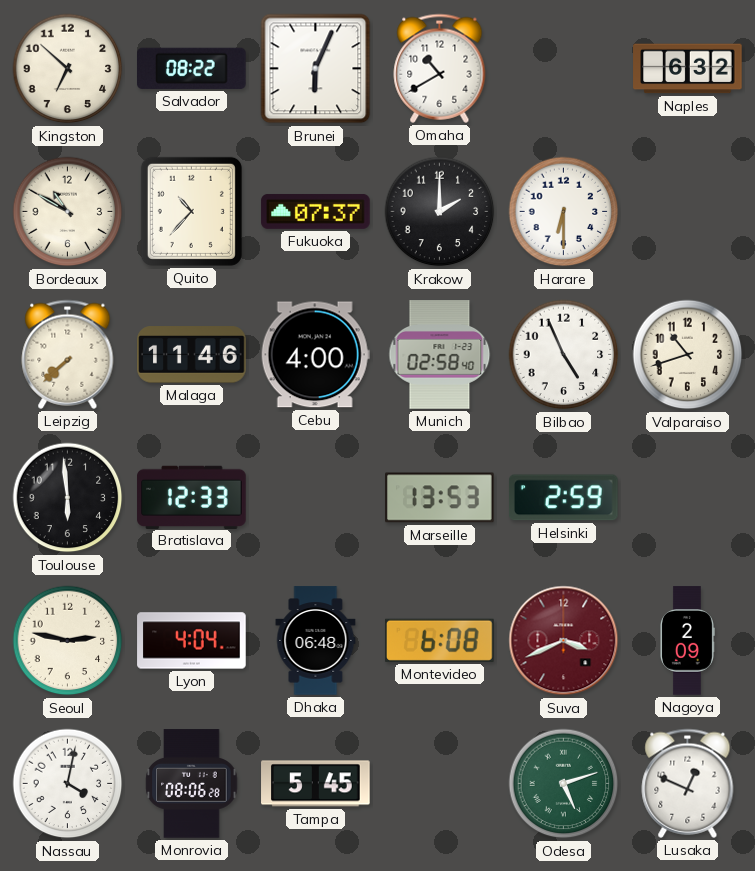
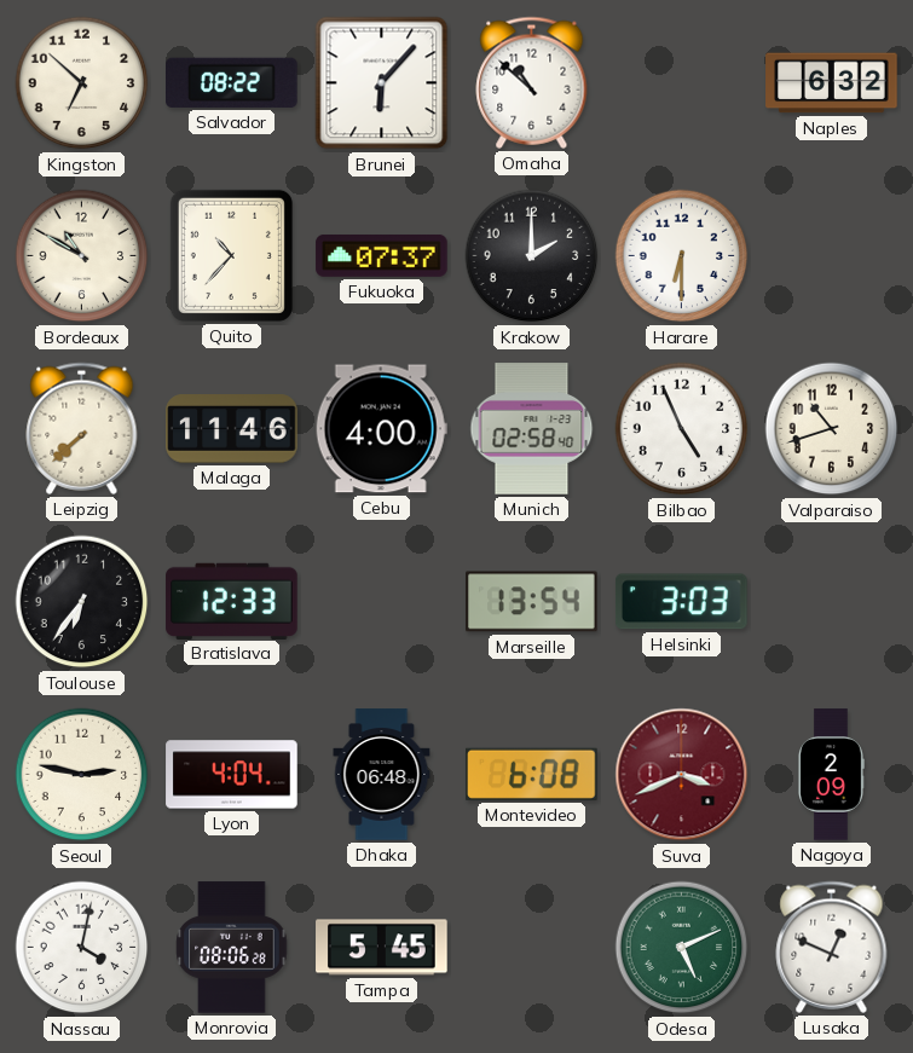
Brunei: 6:04 -> 6:07
Omaha: 10:40 -> 10:52
Toulouse: 5:59 -> 6:36
Marseille: 13:53 -> 13:54
Helsinki: 2:59 -> 3:03
Odesa: 5:12 -> 5:11
